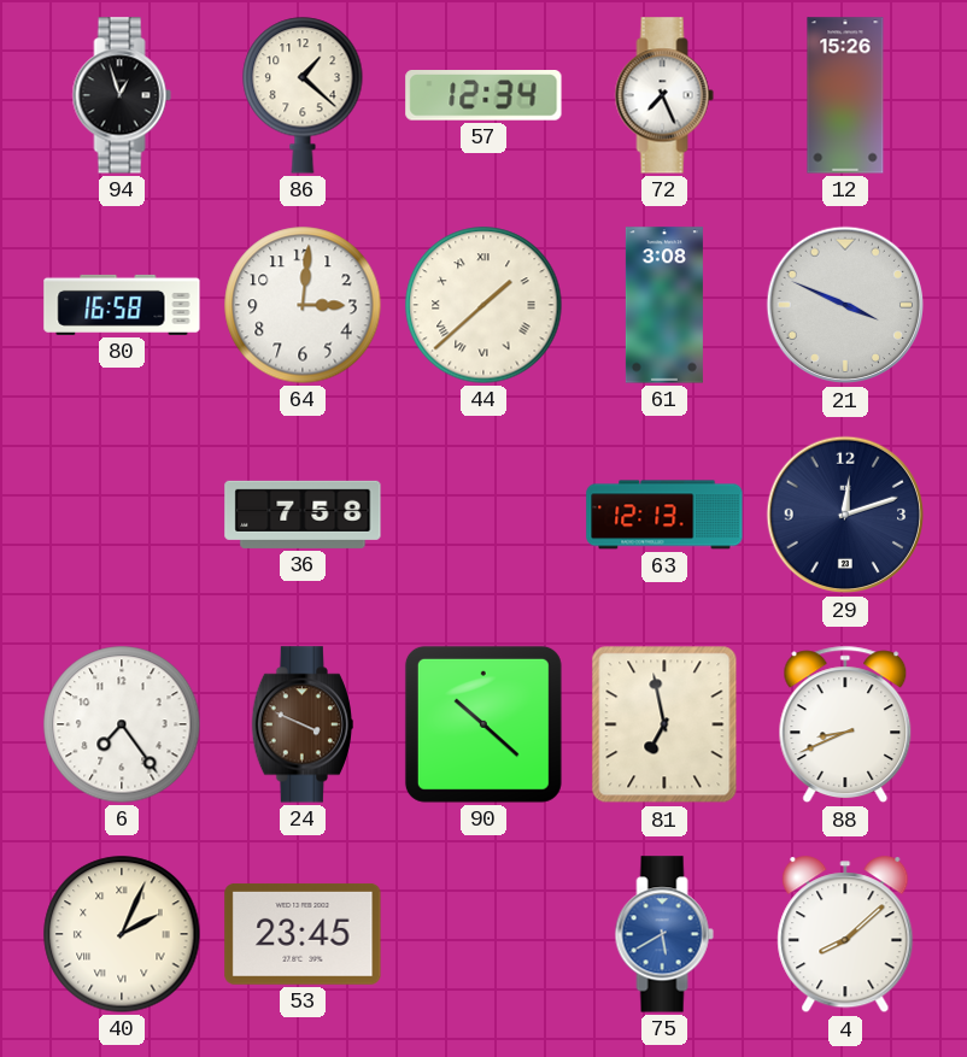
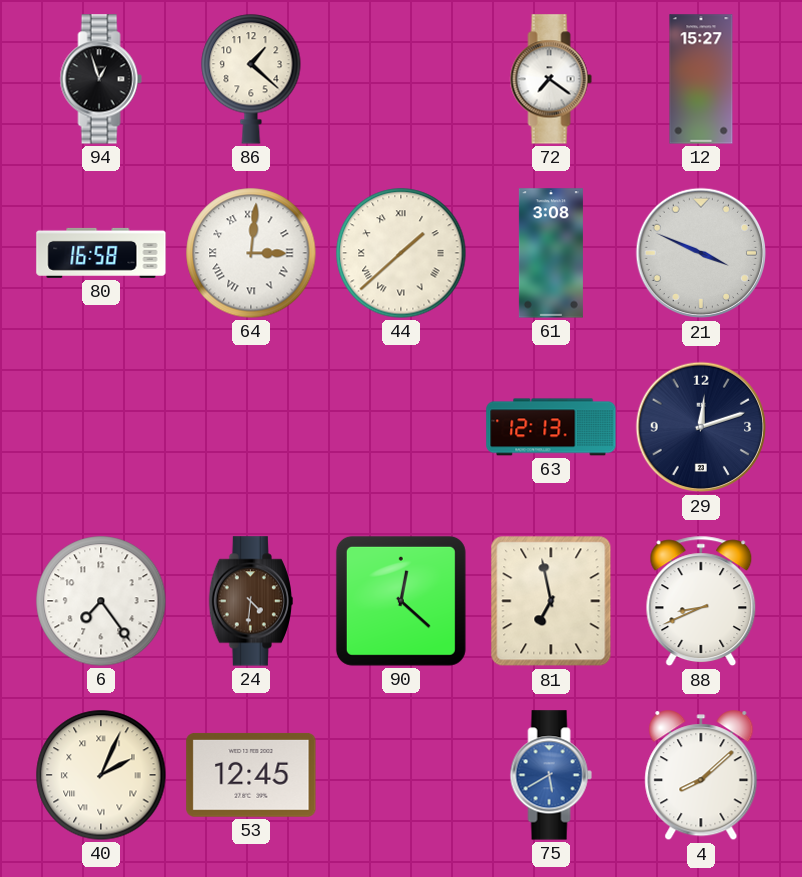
57: 12:34 -> none
72: 7:26 -> 7:21
12: 15:26 -> 15:27
64 numerals: Arabic -> Roman
36: 7:58 -> none
24: 3:49 -> 4:31
90: 10:22 -> 12:22
53: 23:45 -> 12:45
